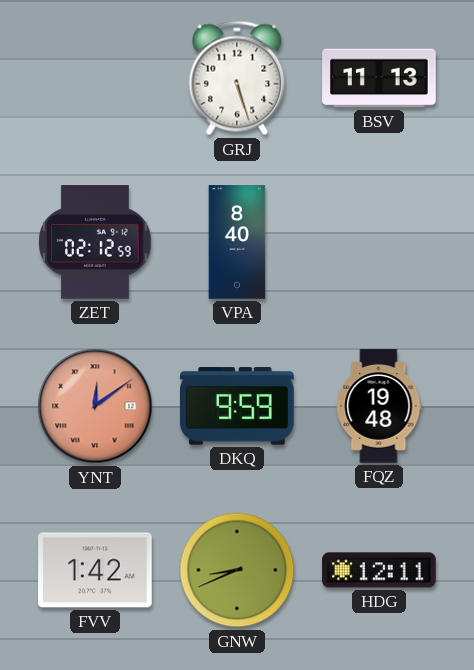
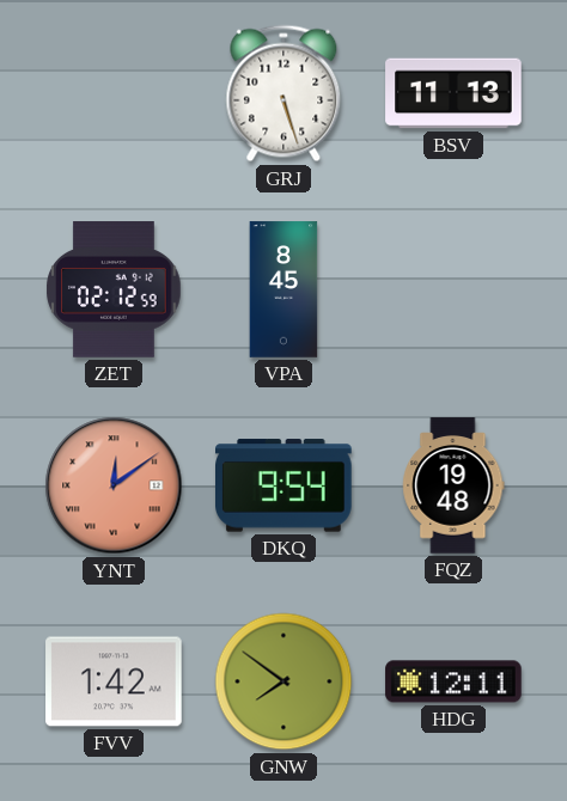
VPA: 8:40 -> 8:45
DKQ: 9:59 -> 9:54
GNW: 8:41 -> 7:51
